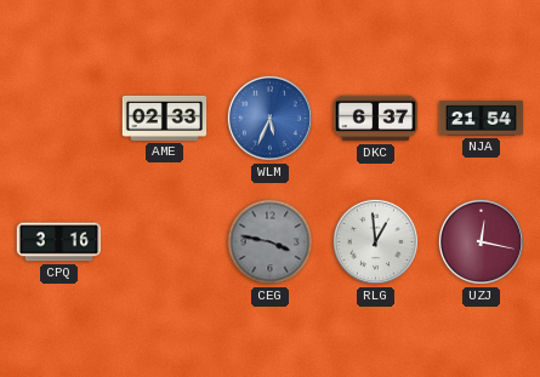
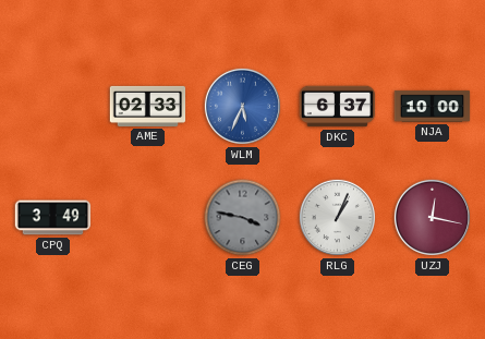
NJA: 21:54 -> 10:00
CPQ: 3:16 -> 3:49
RLG: 12:59 -> 1:04
